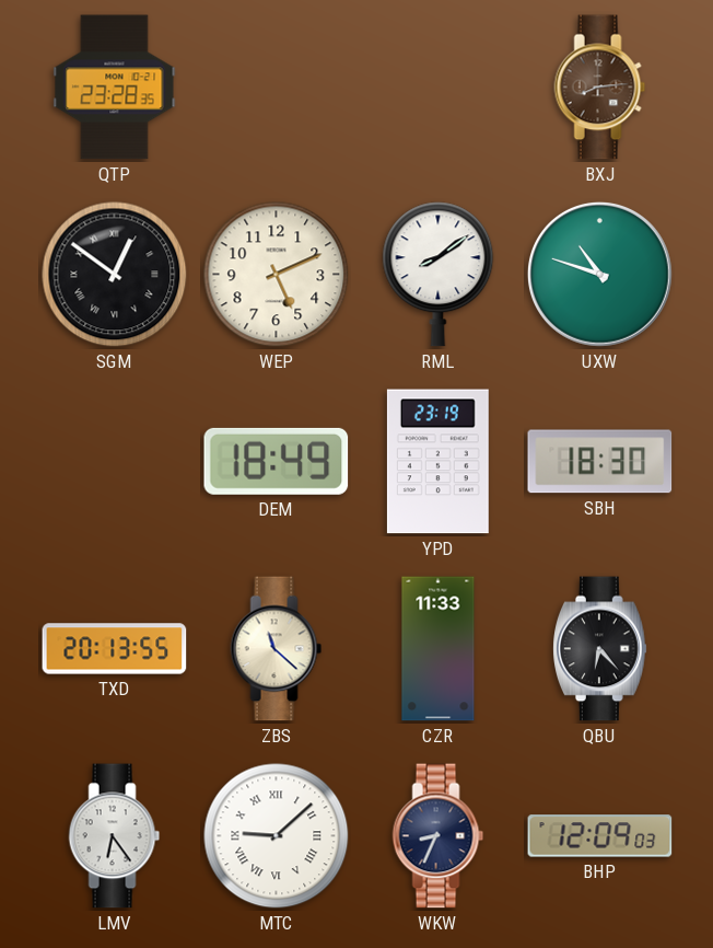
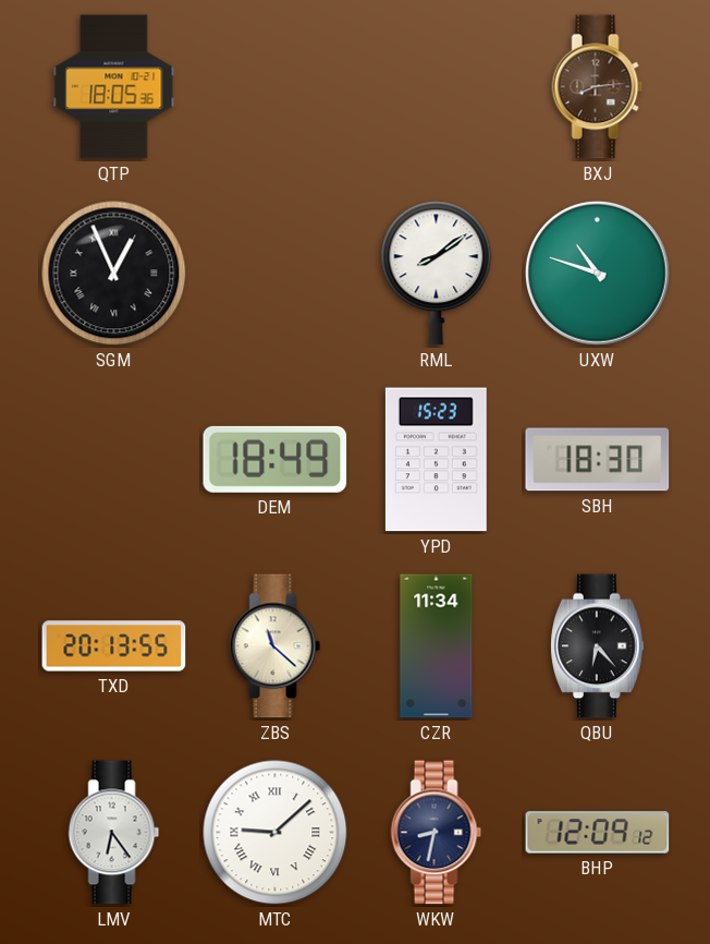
QTP: 23:28 -> 18:05
SGM: 12:51 -> 12:56
WEP: 5:11 -> none
YPD: 23:19 -> 15:23
CZR: 11:33 -> 11:34
WKW: 8:34 -> 8:32
BHP: 12:09:03 -> 12:09:12
